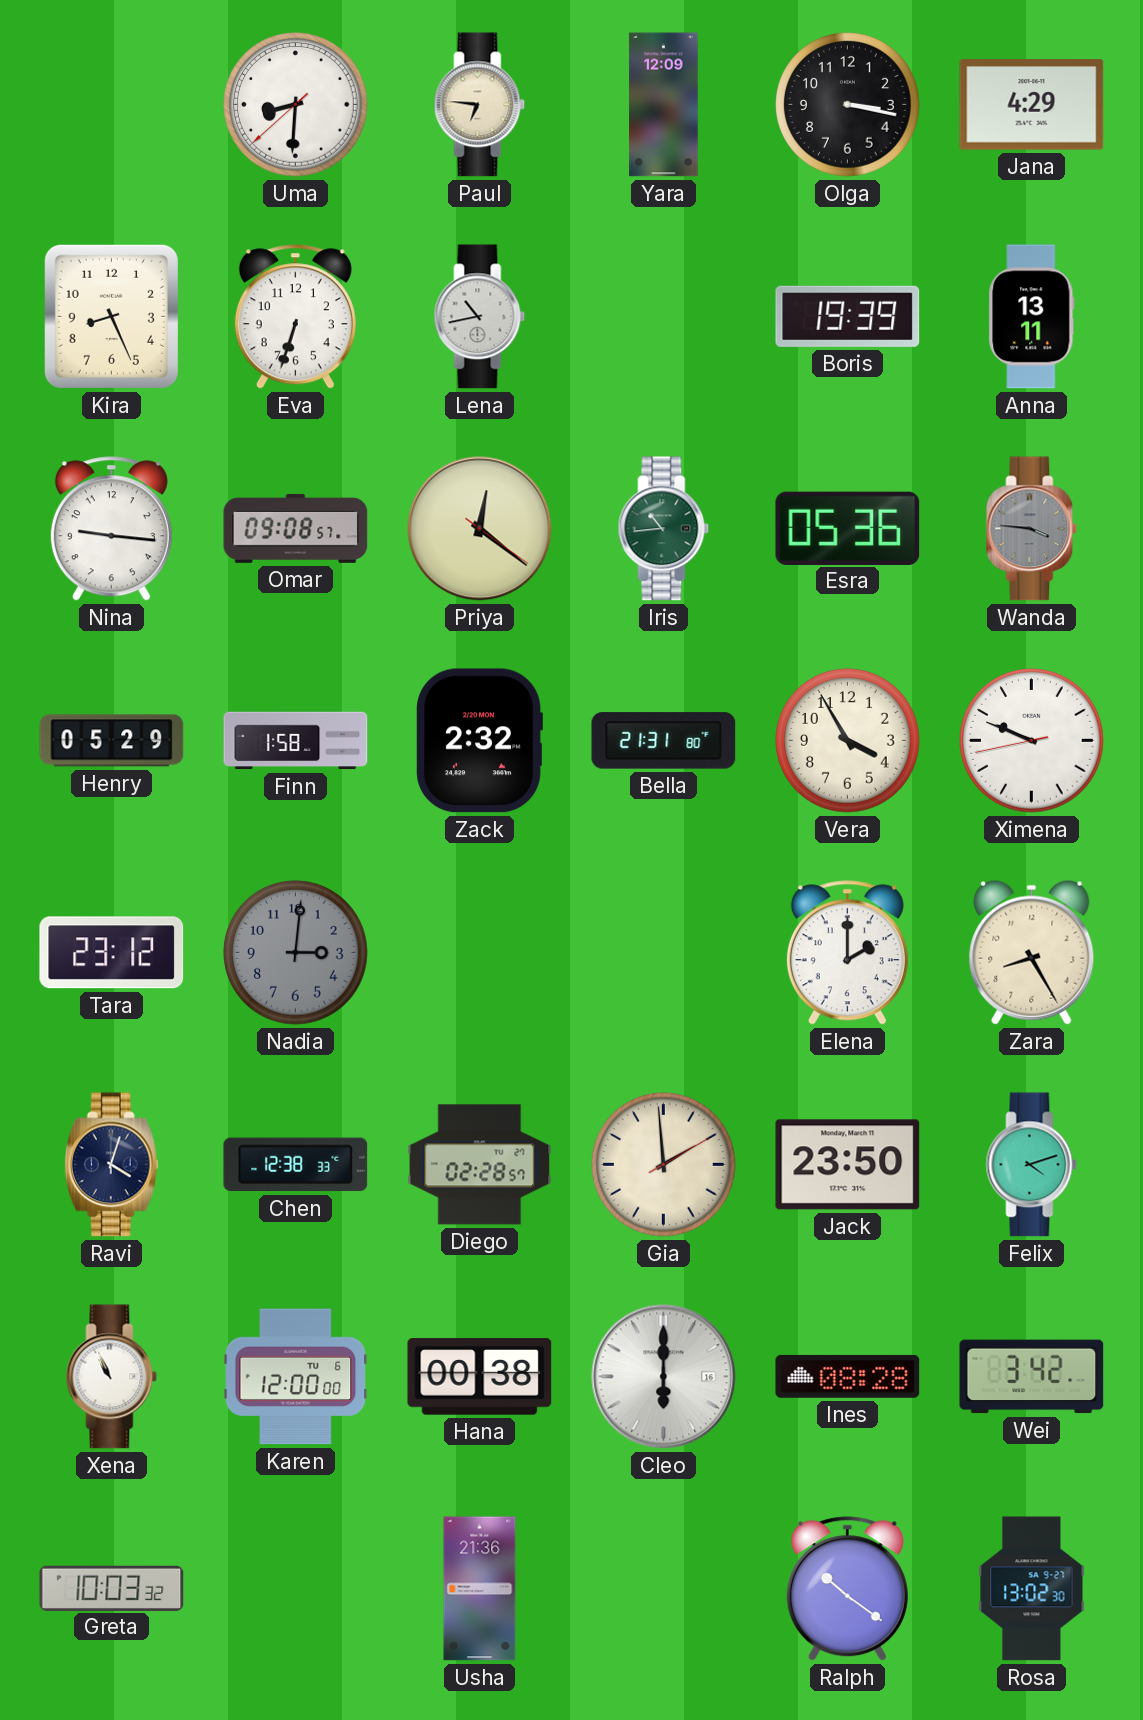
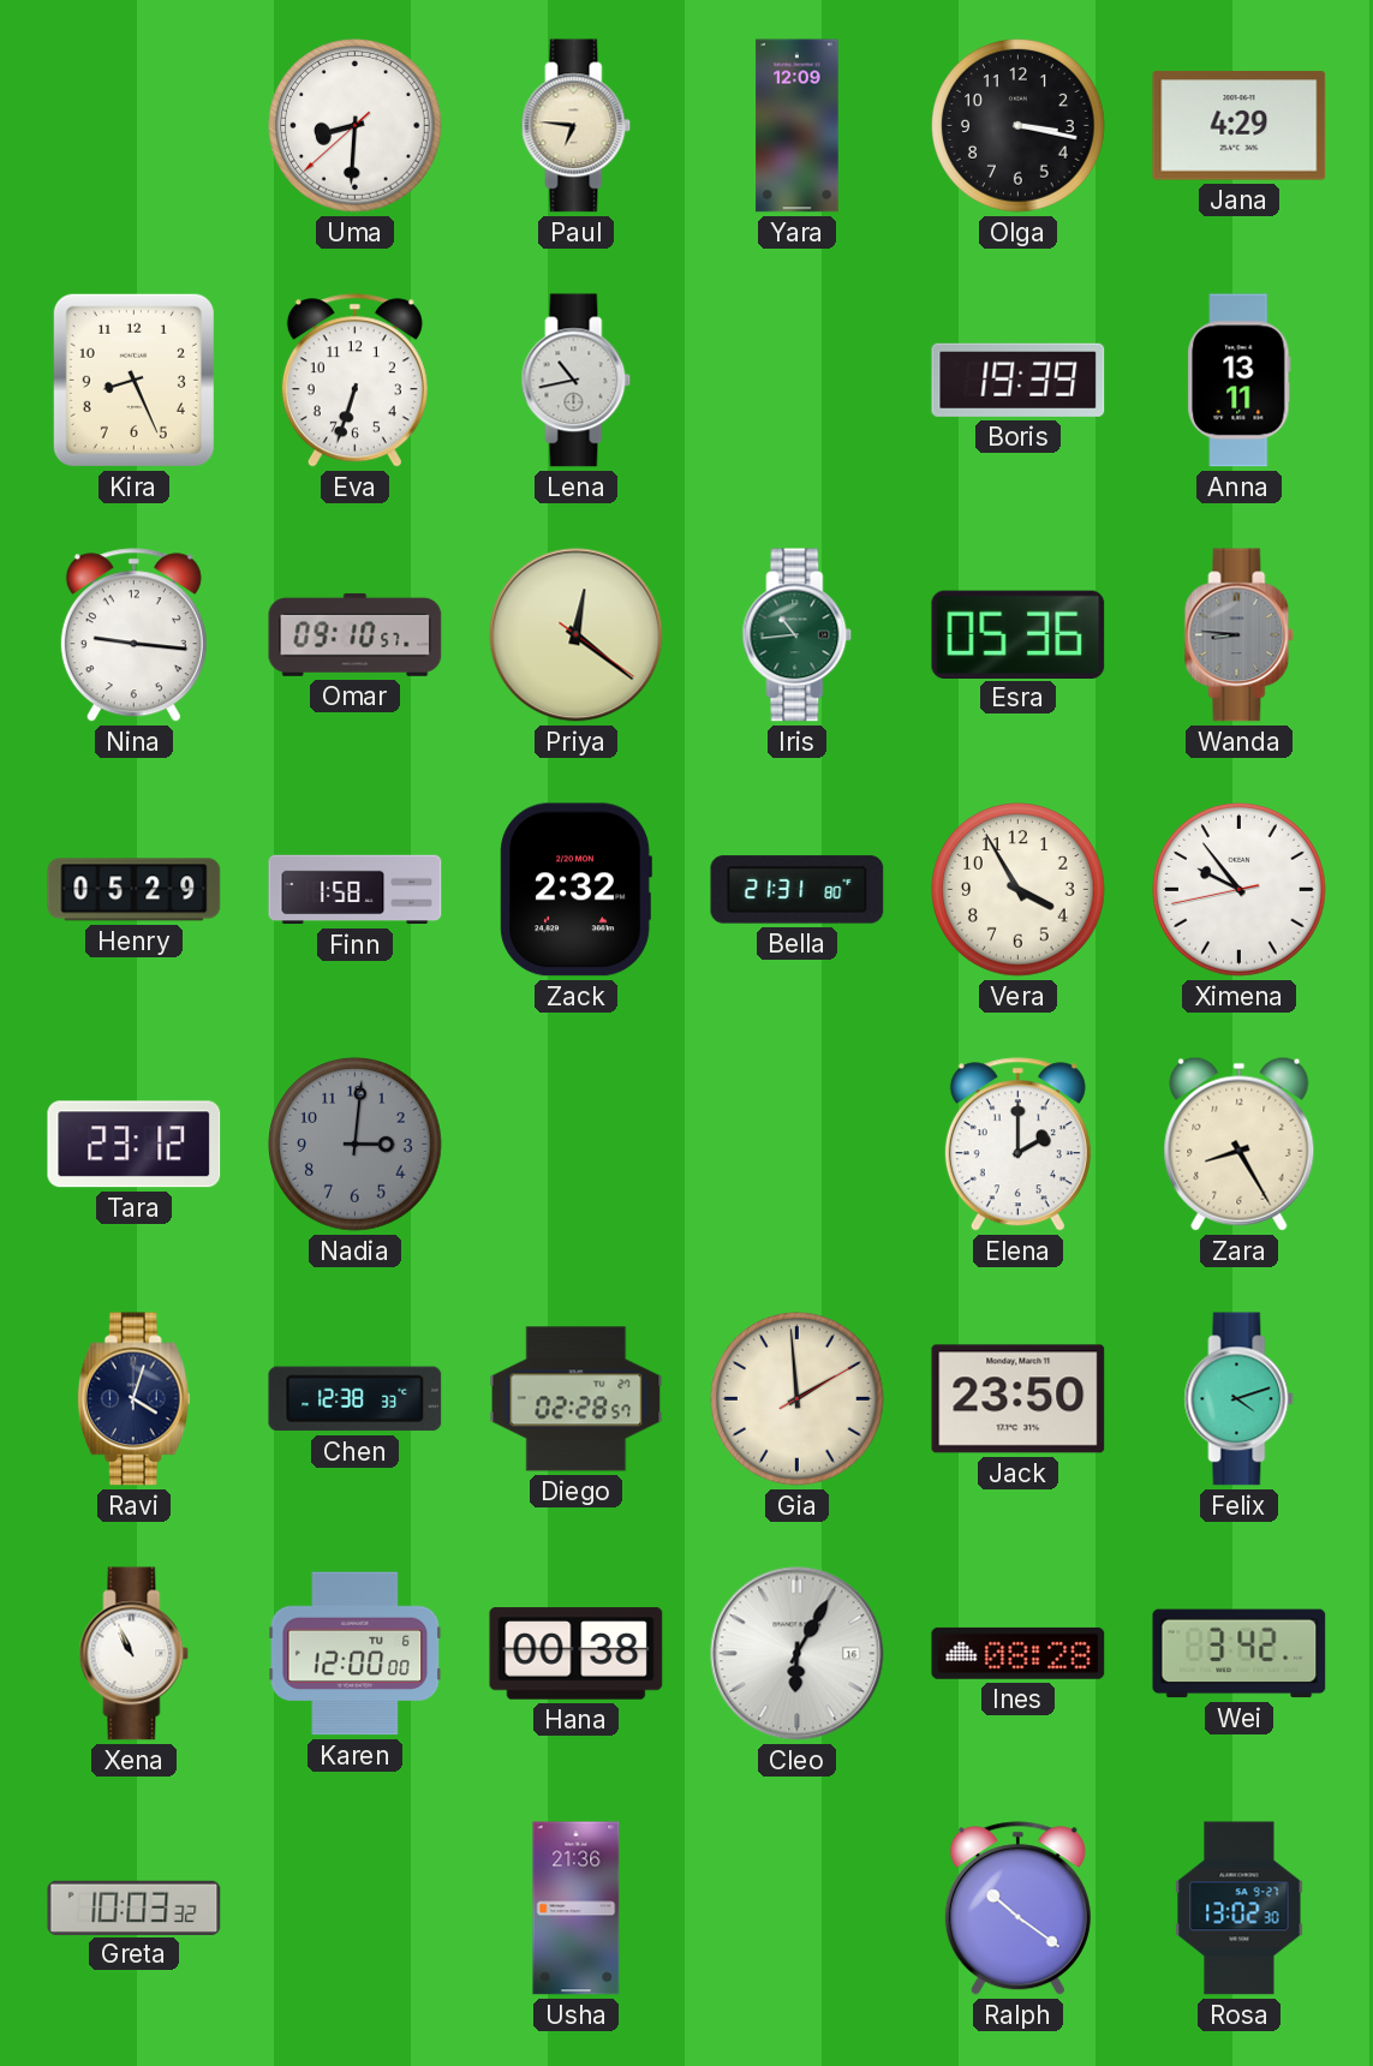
Omar: 09:08 -> 09:10
Wanda: 3:46 -> 8:46
Ximena: 9:48 -> 9:53
Cleo: 6:00 -> 6:05
